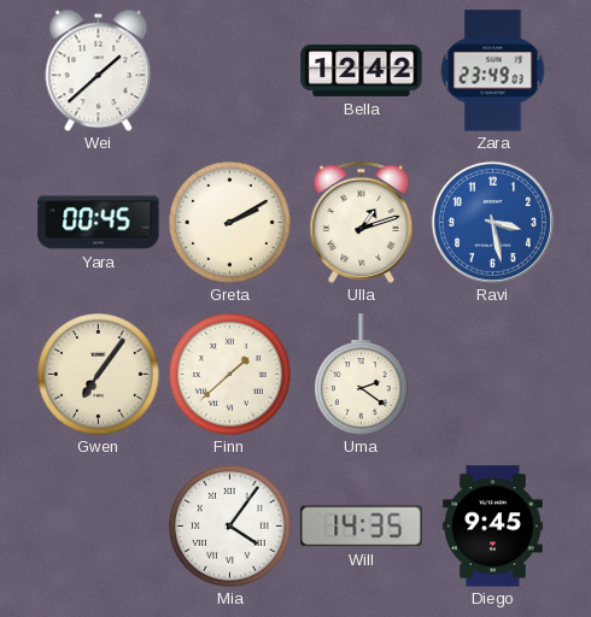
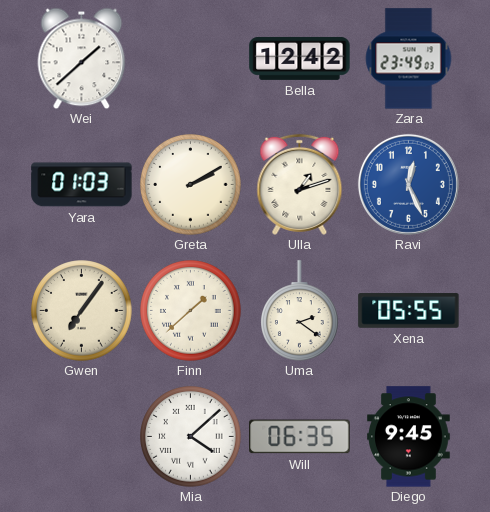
Yara: 00:45 -> 01:03
Ravi: 3:28 -> 12:26
Xena: none -> 05:55
Mia: 4:06 -> 4:08
Will: 14:35 -> 06:35
